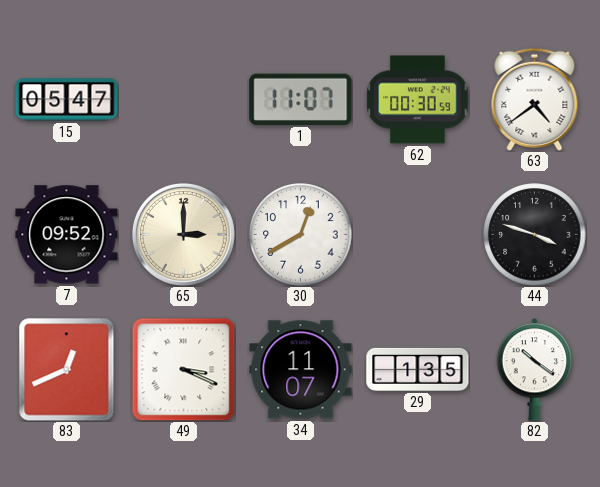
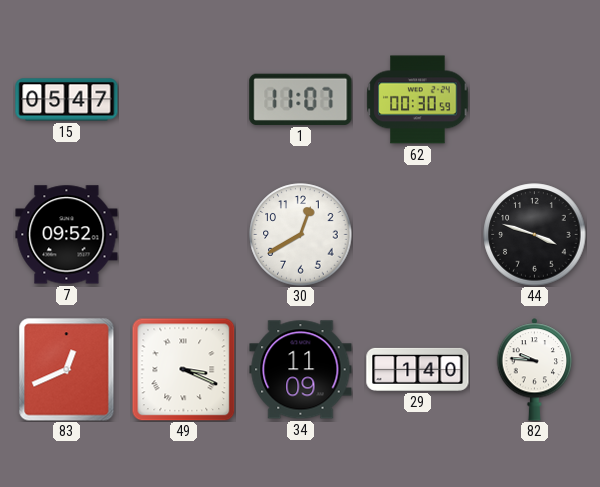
63: 4:39 -> none
65: 3:00 -> none
34: 11:07 -> 11:09
29: 1:35 -> 1:40
82: 10:21 -> 9:46
